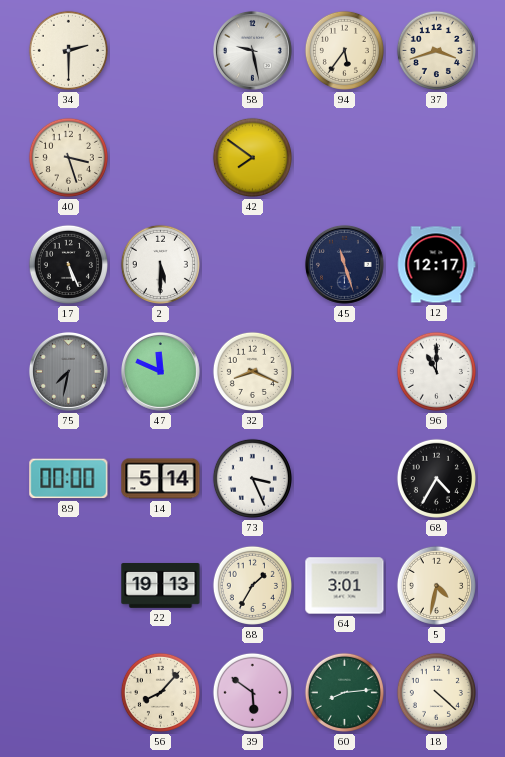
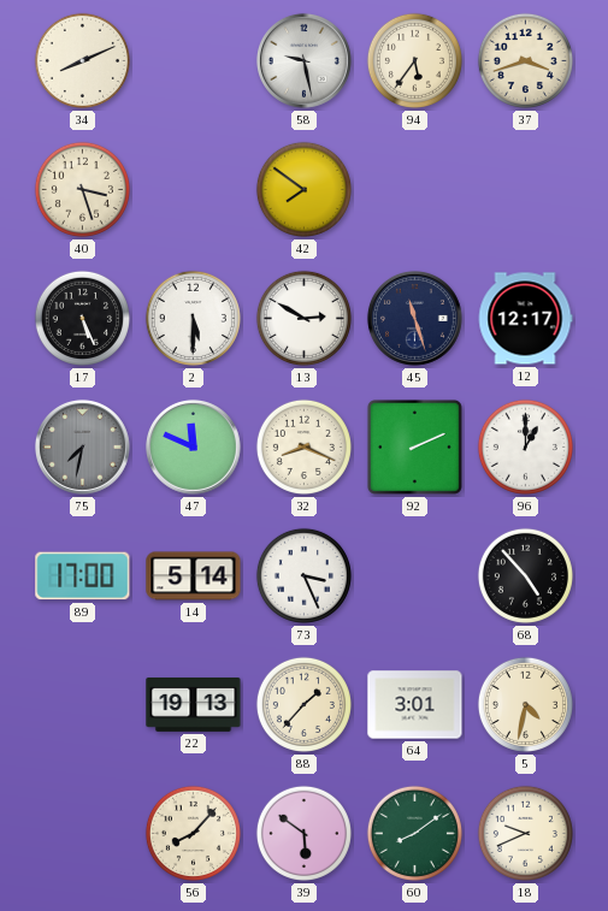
34: 2:30 -> 8:11
13: none -> 2:50
92: none -> 2:11
96: 11:00 -> 1:00
89: 00:00 -> 17:00
68: 4:35 -> 4:53
88: 1:35 -> 1:37
60: 8:14 -> 8:09
18: 4:22 -> 9:41
